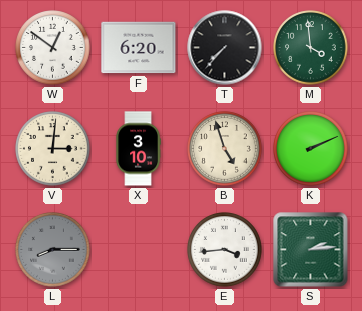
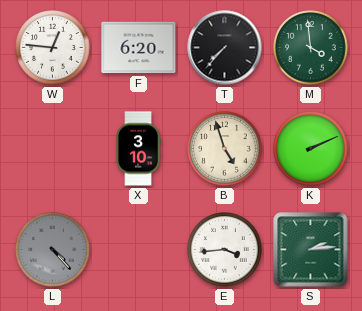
W: 12:51 -> 12:46
V: 3:01 -> none
L: 8:15 -> 4:23
